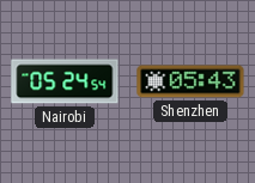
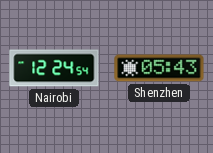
Nairobi: 05:24 -> 12:24
